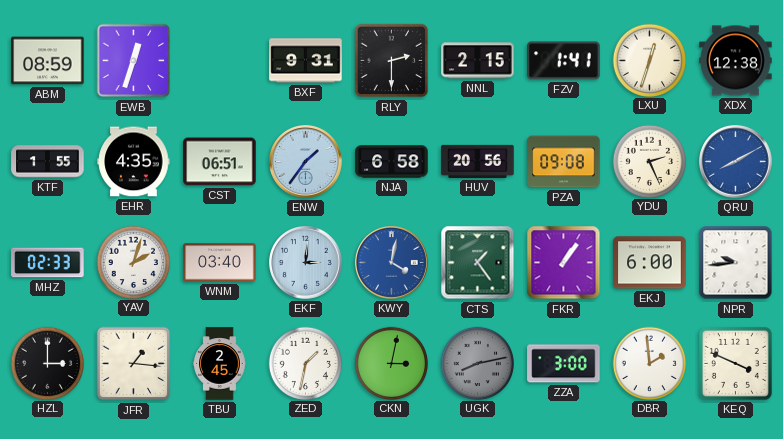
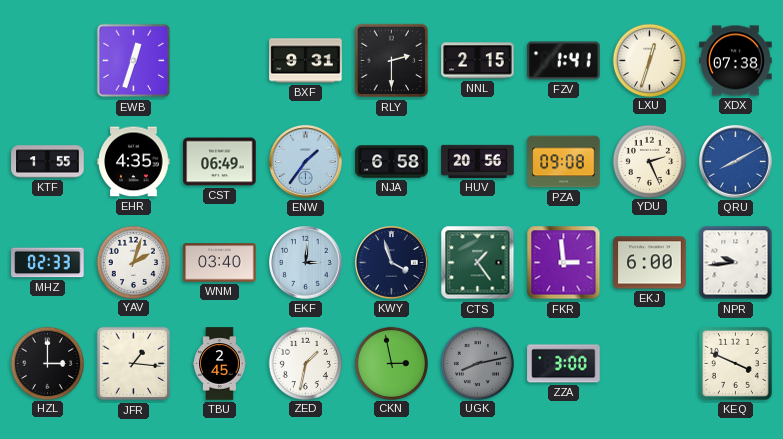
ABM: 08:59 -> none
XDX: 12:38 -> 07:38
CST: 06:51 -> 06:49
KWY: 4:02 -> 3:57
KWY dial: blue -> navy
FKR: 1:06 -> 2:59
CKN: 3:02 -> 2:58
DBR: 1:59 -> none
